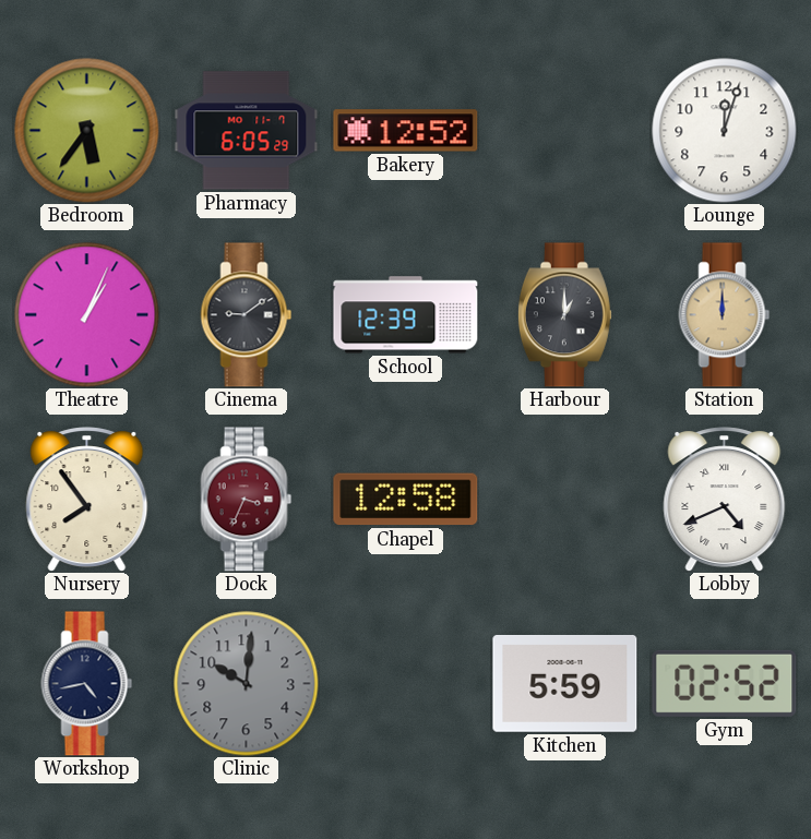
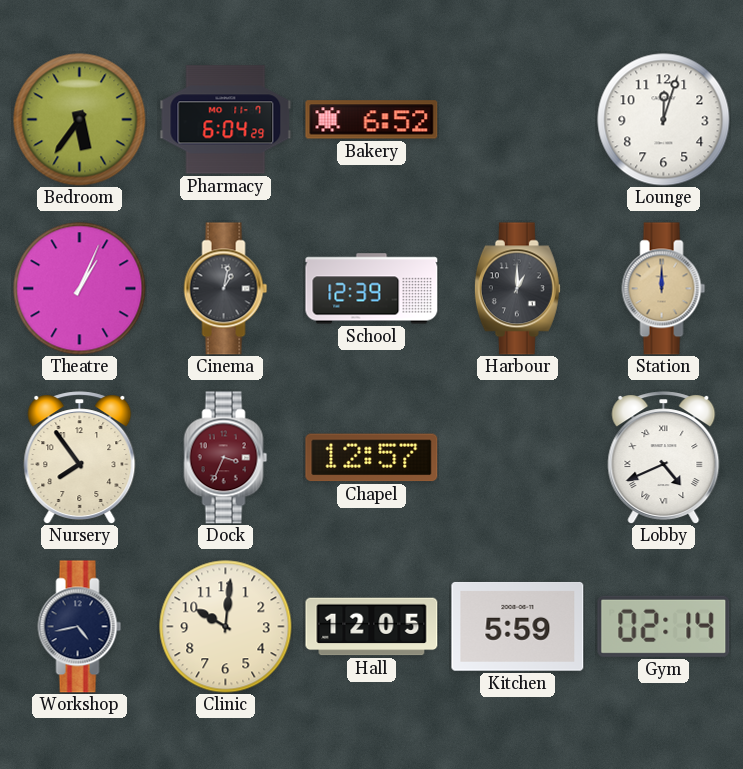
Pharmacy: 6:05 -> 6:04
Bakery: 12:52 -> 6:52
Cinema: 9:09 -> 1:02
Chapel: 12:58 -> 12:57
Clinic dial: grey -> cream
Hall: none -> 12:05
Gym: 02:52 -> 02:14
